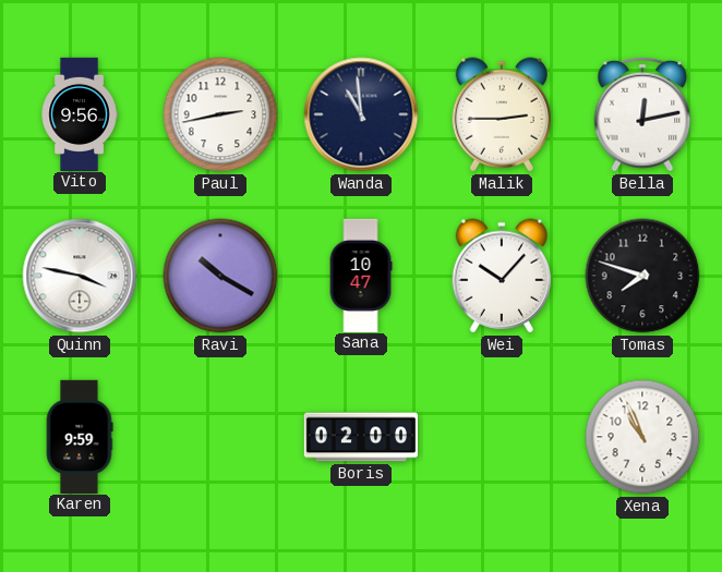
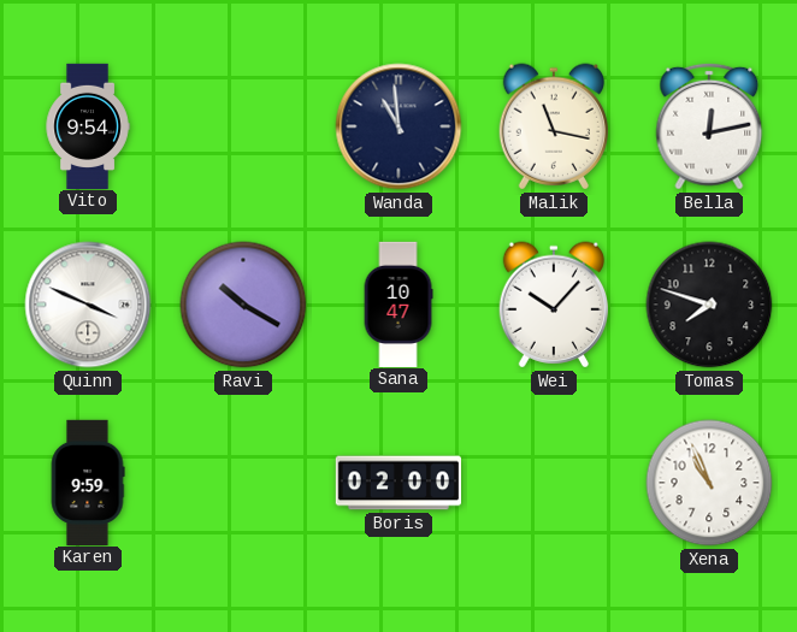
Vito: 9:56 -> 9:54
Paul: 2:43 -> none
Malik: 2:45 -> 11:17
Quinn: 3:47 -> 3:49
